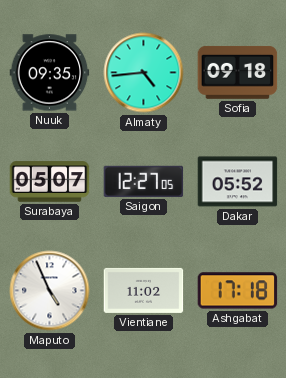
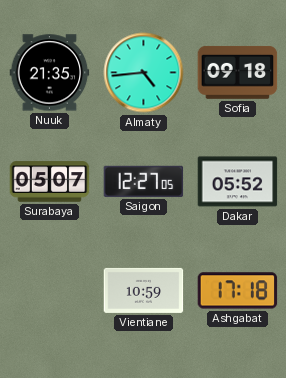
Nuuk: 09:35 -> 21:35
Maputo: 4:56 -> none
Vientiane: 11:02 -> 10:59
